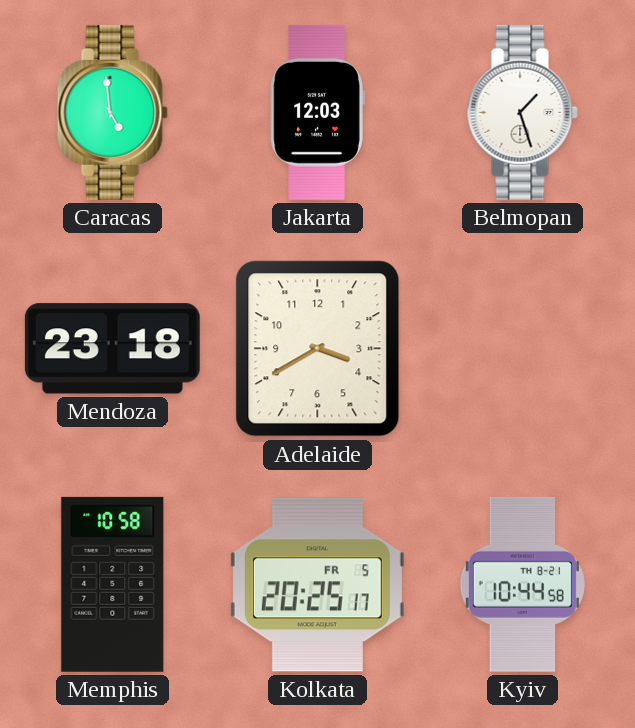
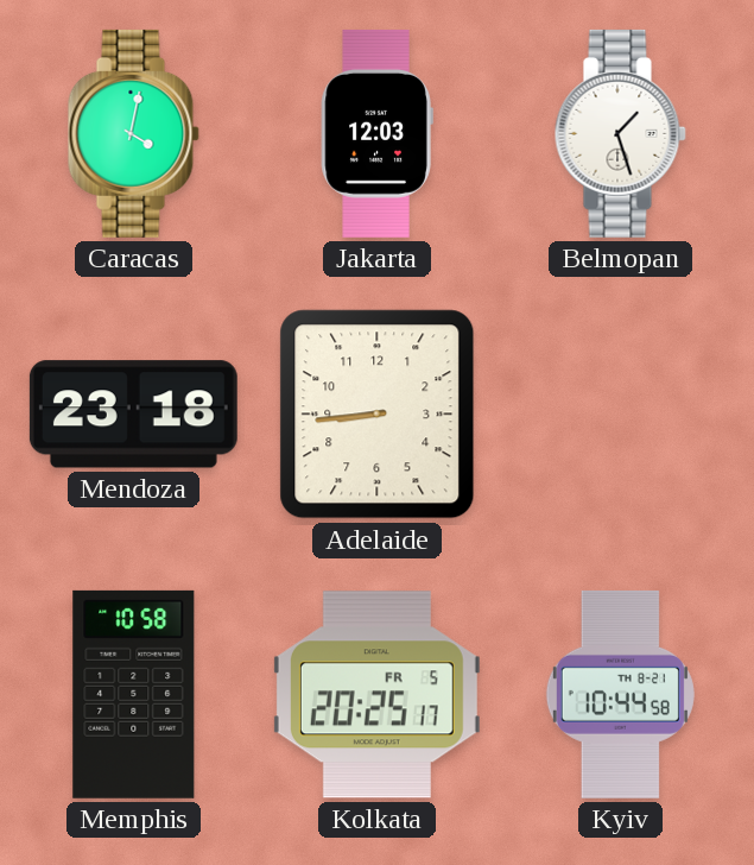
Caracas: 4:59 -> 4:02
Adelaide: 3:40 -> 8:44
